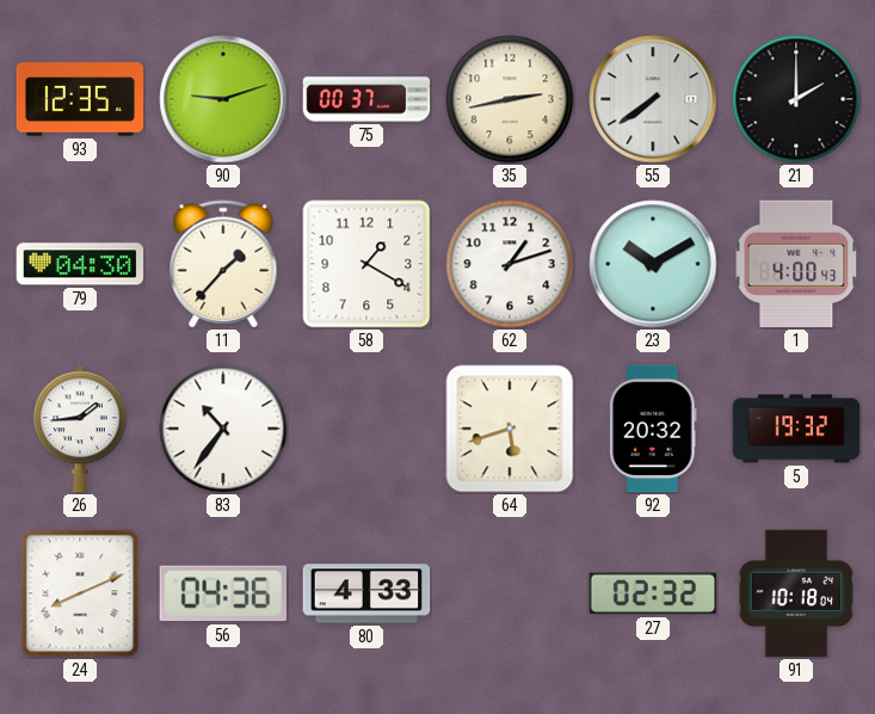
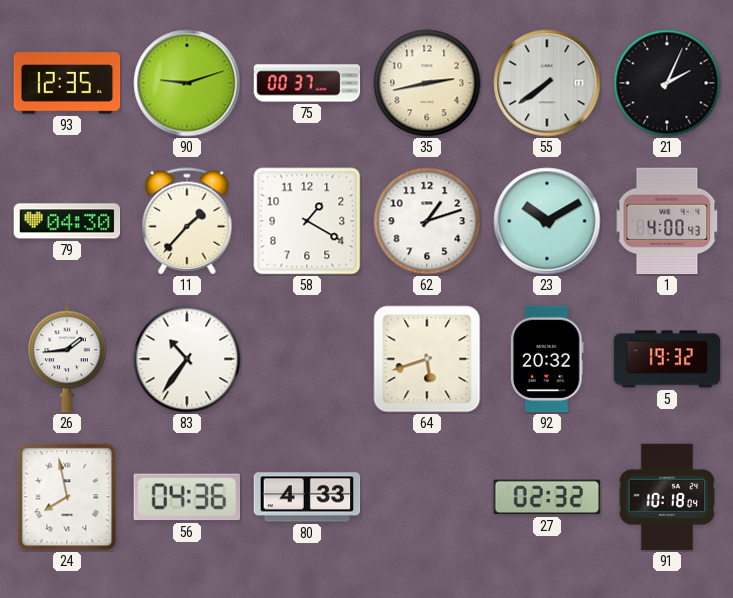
21: 2:00 -> 2:04
24: 8:11 -> 7:58
